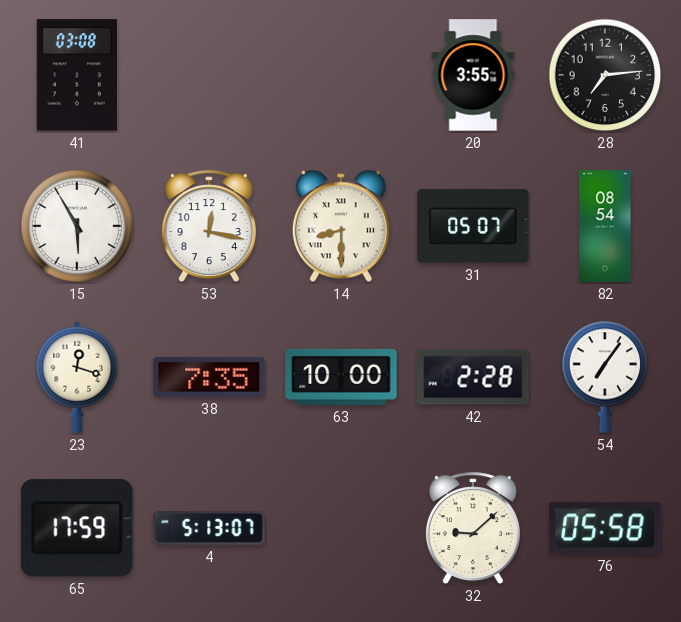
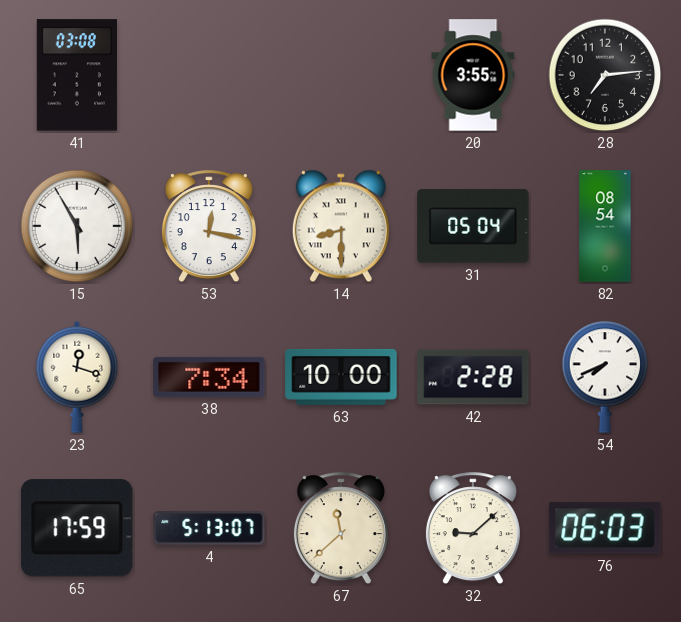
31: 05:07 -> 05:04
38: 7:35 -> 7:34
54: 7:06 -> 7:41
67: none -> 11:38
76: 05:58 -> 06:03
